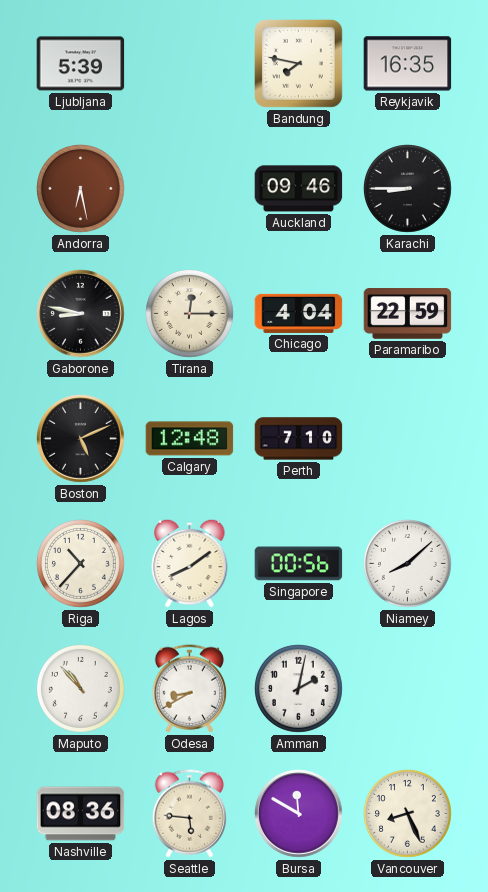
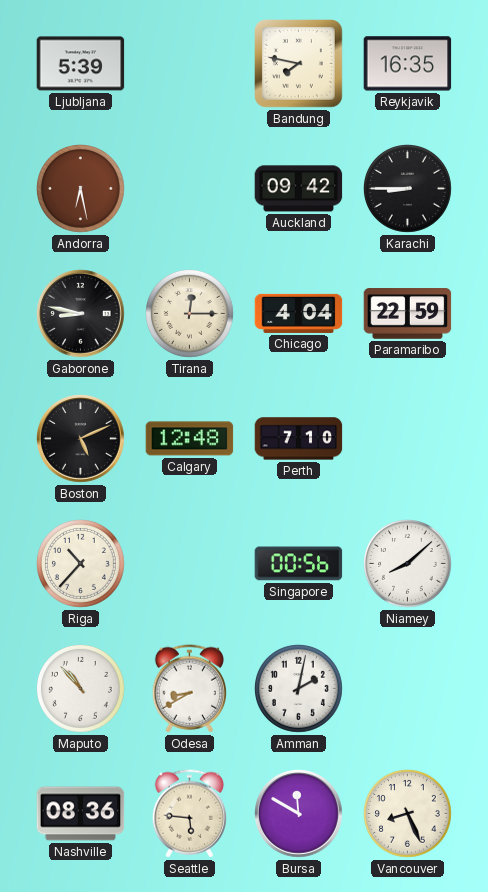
Auckland: 09:46 -> 09:42
Lagos: 8:09 -> none
